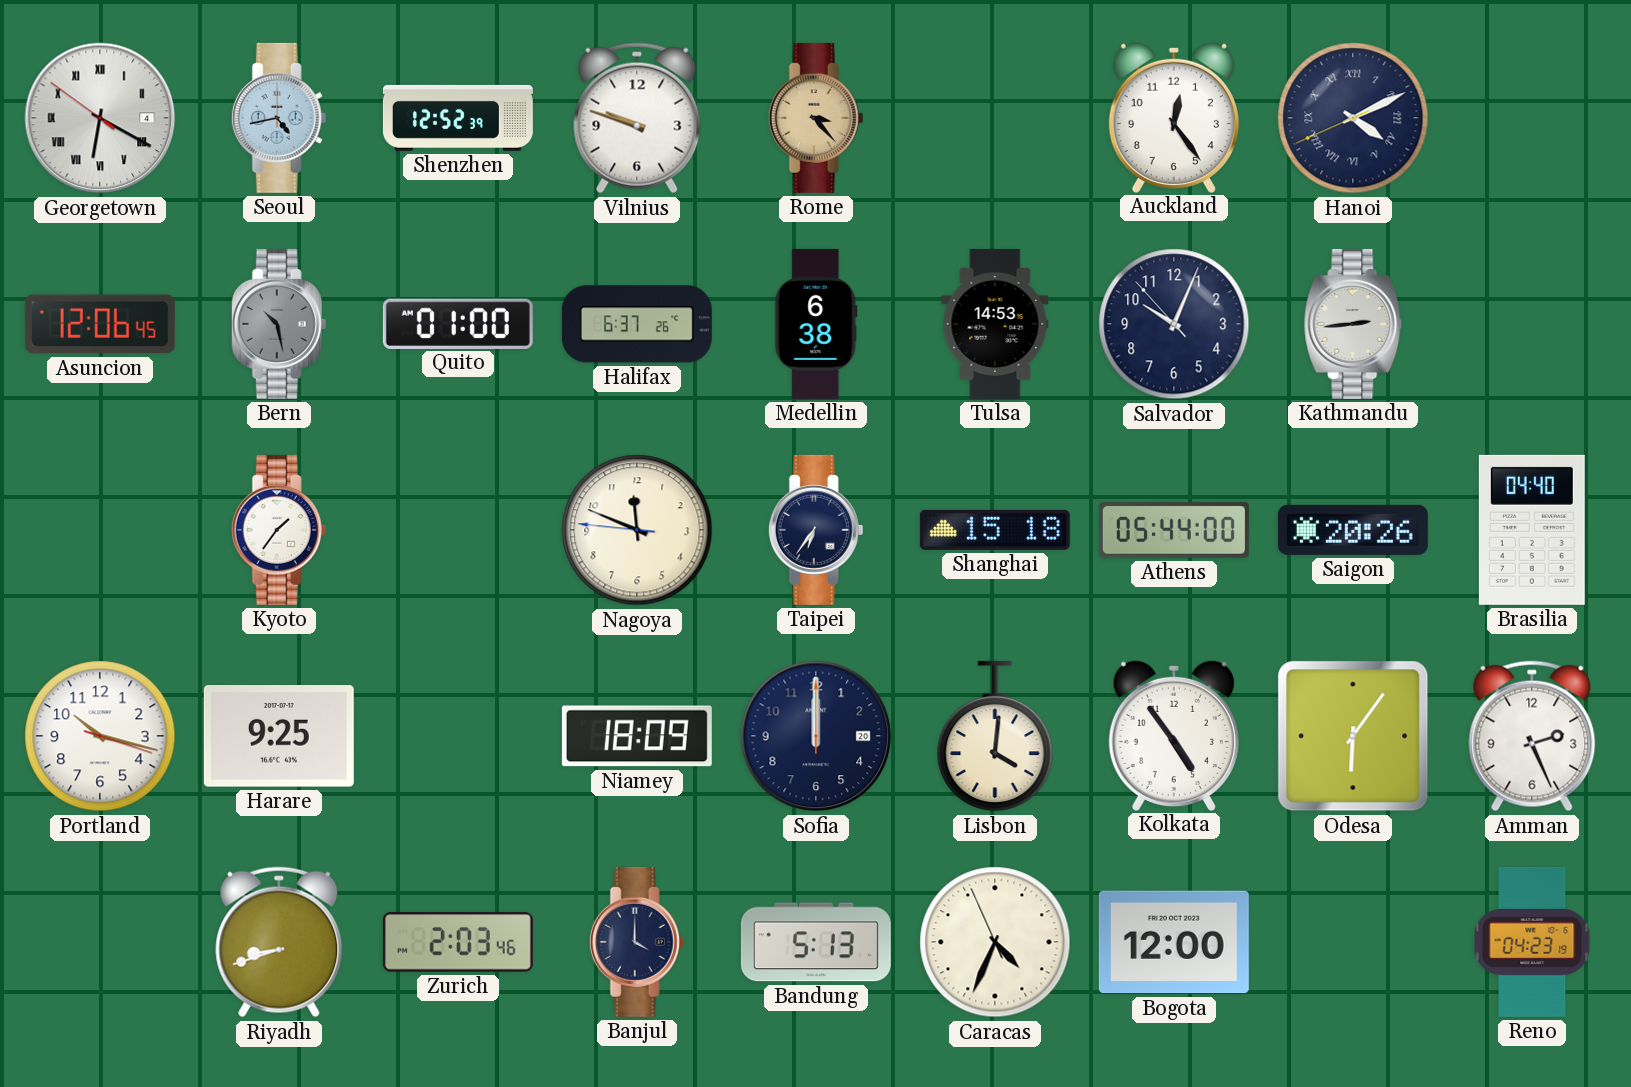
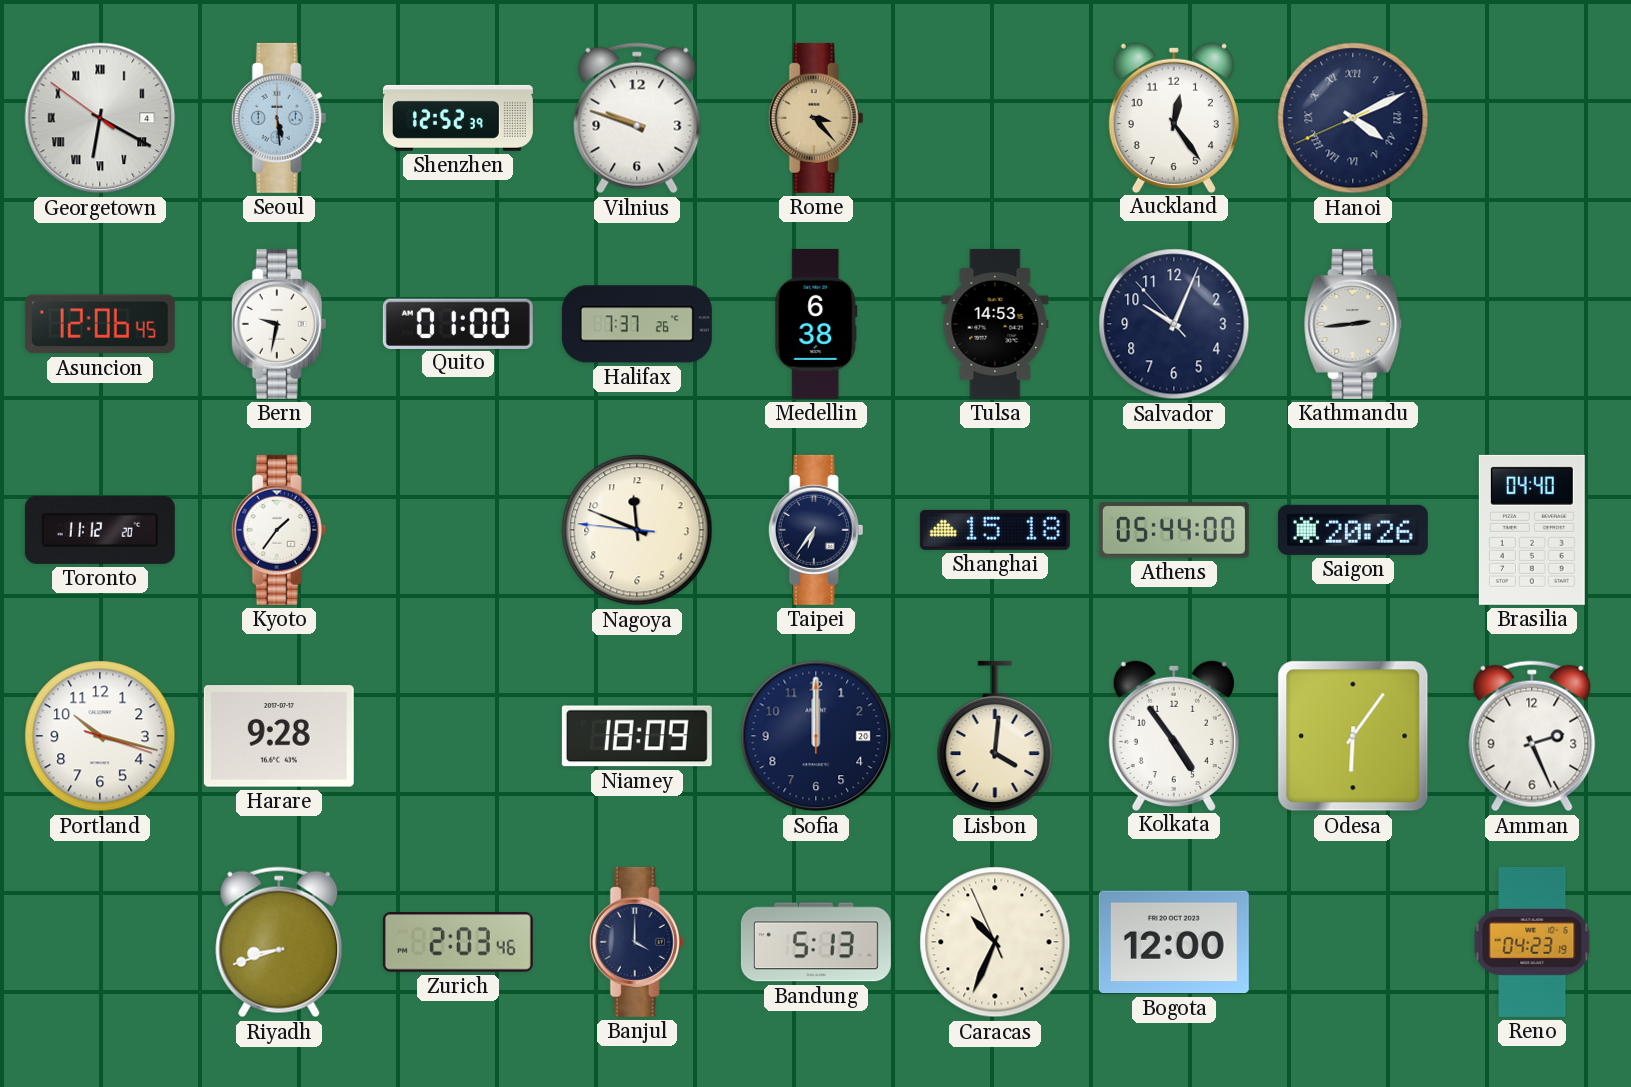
Seoul: 4:43 -> 5:29
Bern: 10:28 -> 9:32
Bern dial: grey -> white
Halifax: 6:37 -> 7:37
Toronto: none -> 11:12
Harare: 9:25 -> 9:28
Caracas: 4:33 -> 10:33
